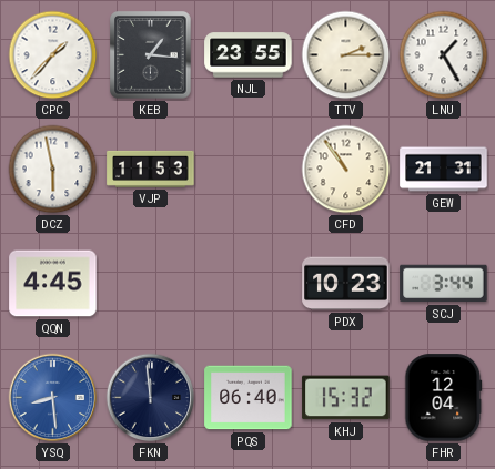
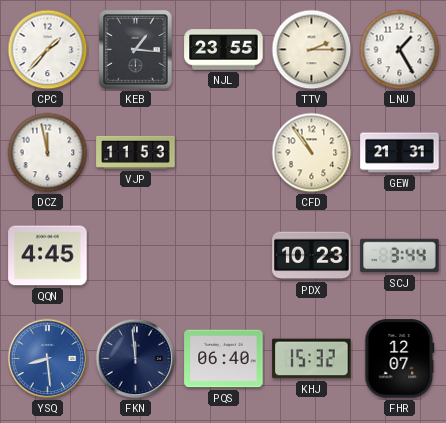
DCZ: 5:58 -> 11:58
FHR: 12:04 -> 12:07
